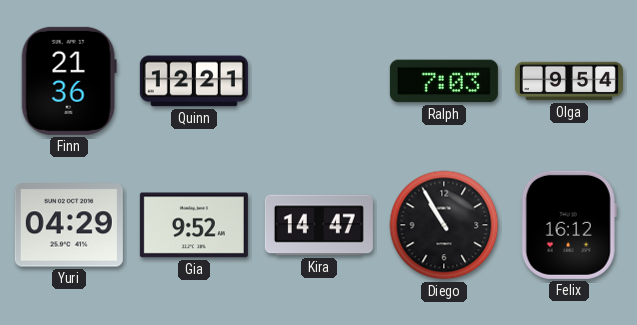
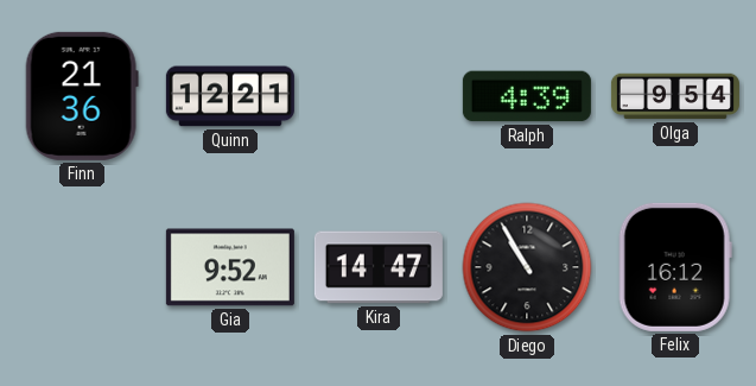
Ralph: 7:03 -> 4:39
Yuri: 04:29 -> none
